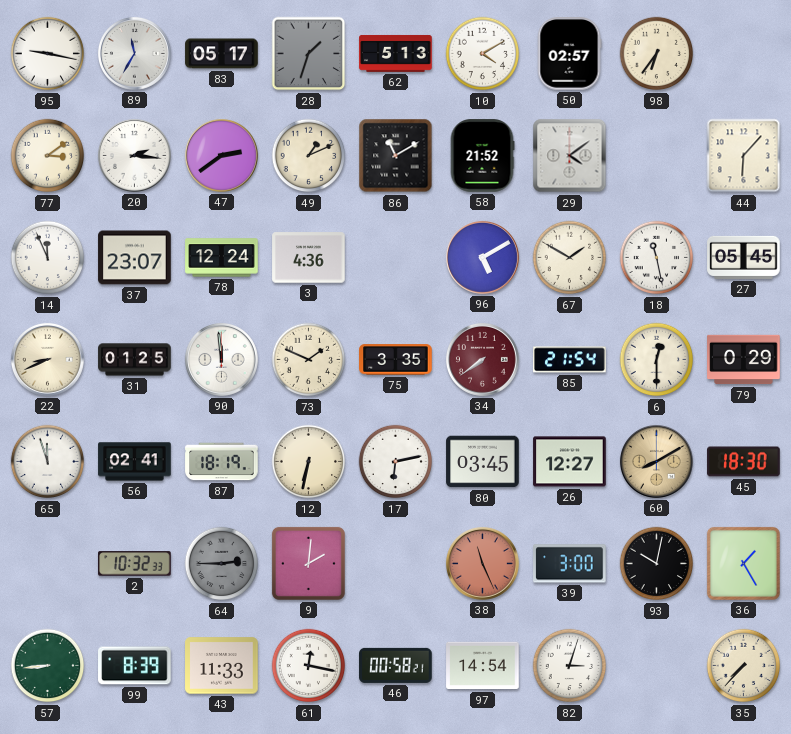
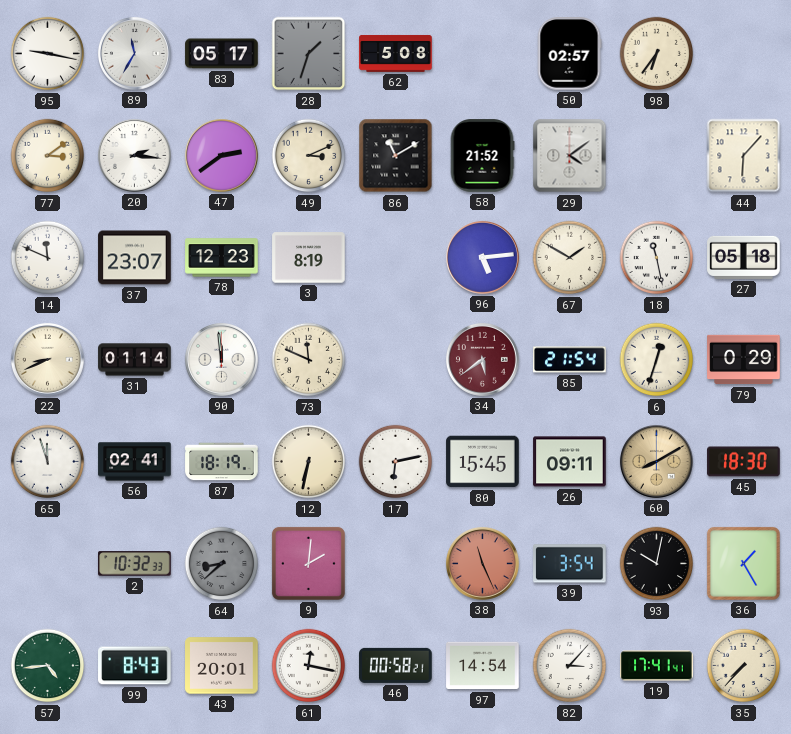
62: 5:13 -> 5:08
10: 4:10 -> none
49: 1:11 -> 3:11
14: 11:56 -> 11:49
78: 12:24 -> 12:23
3: 4:36 -> 8:19
96: 5:10 -> 5:14
27: 05:45 -> 05:18
31: 01:25 -> 01:14
73: 1:49 -> 11:49
75: 3:35 -> none
34: 7:39 -> 5:39
6: 12:30 -> 12:33
80: 03:45 -> 15:45
26: 12:27 -> 09:11
64: 2:45 -> 8:38
39: 3:00 -> 3:54
57: 8:44 -> 4:44
99: 8:39 -> 8:43
43: 11:33 -> 20:01
82: 3:03 -> 3:07
19: none -> 17:41
